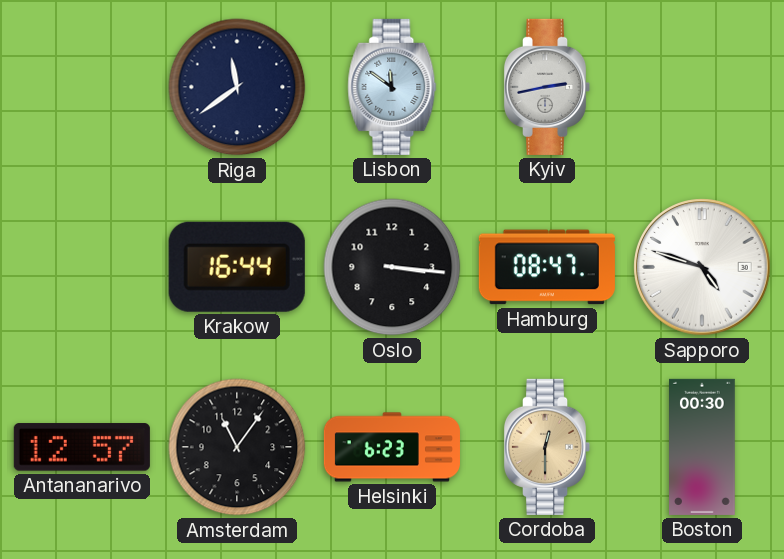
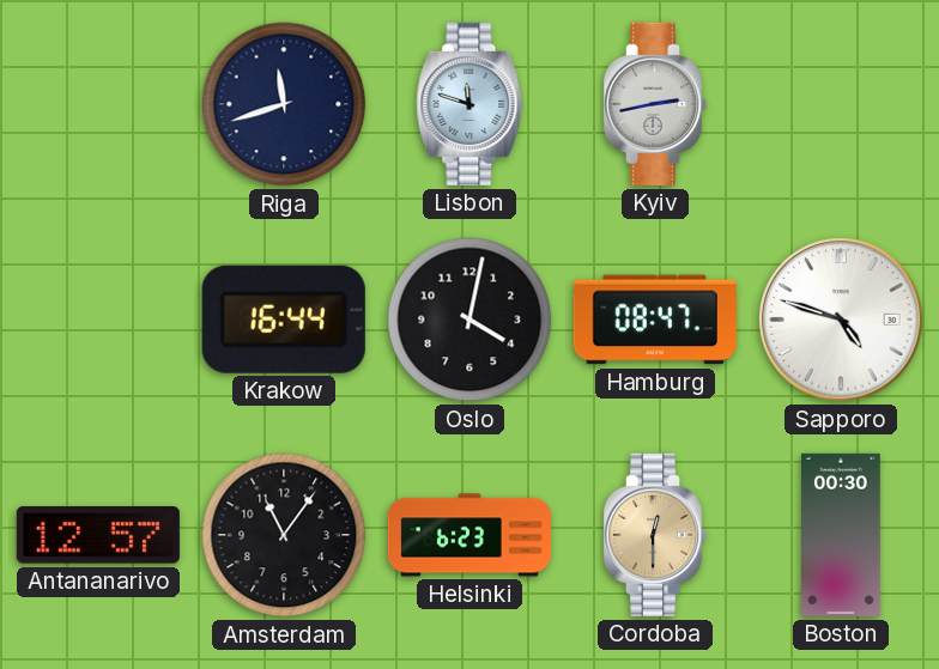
Riga: 11:39 -> 11:42
Lisbon: 11:51 -> 11:48
Oslo: 3:16 -> 4:02
